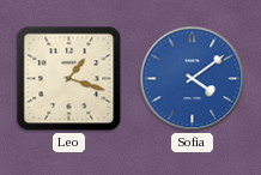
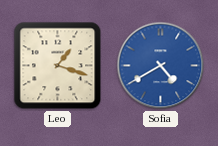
Sofia: 4:09 -> 4:40
